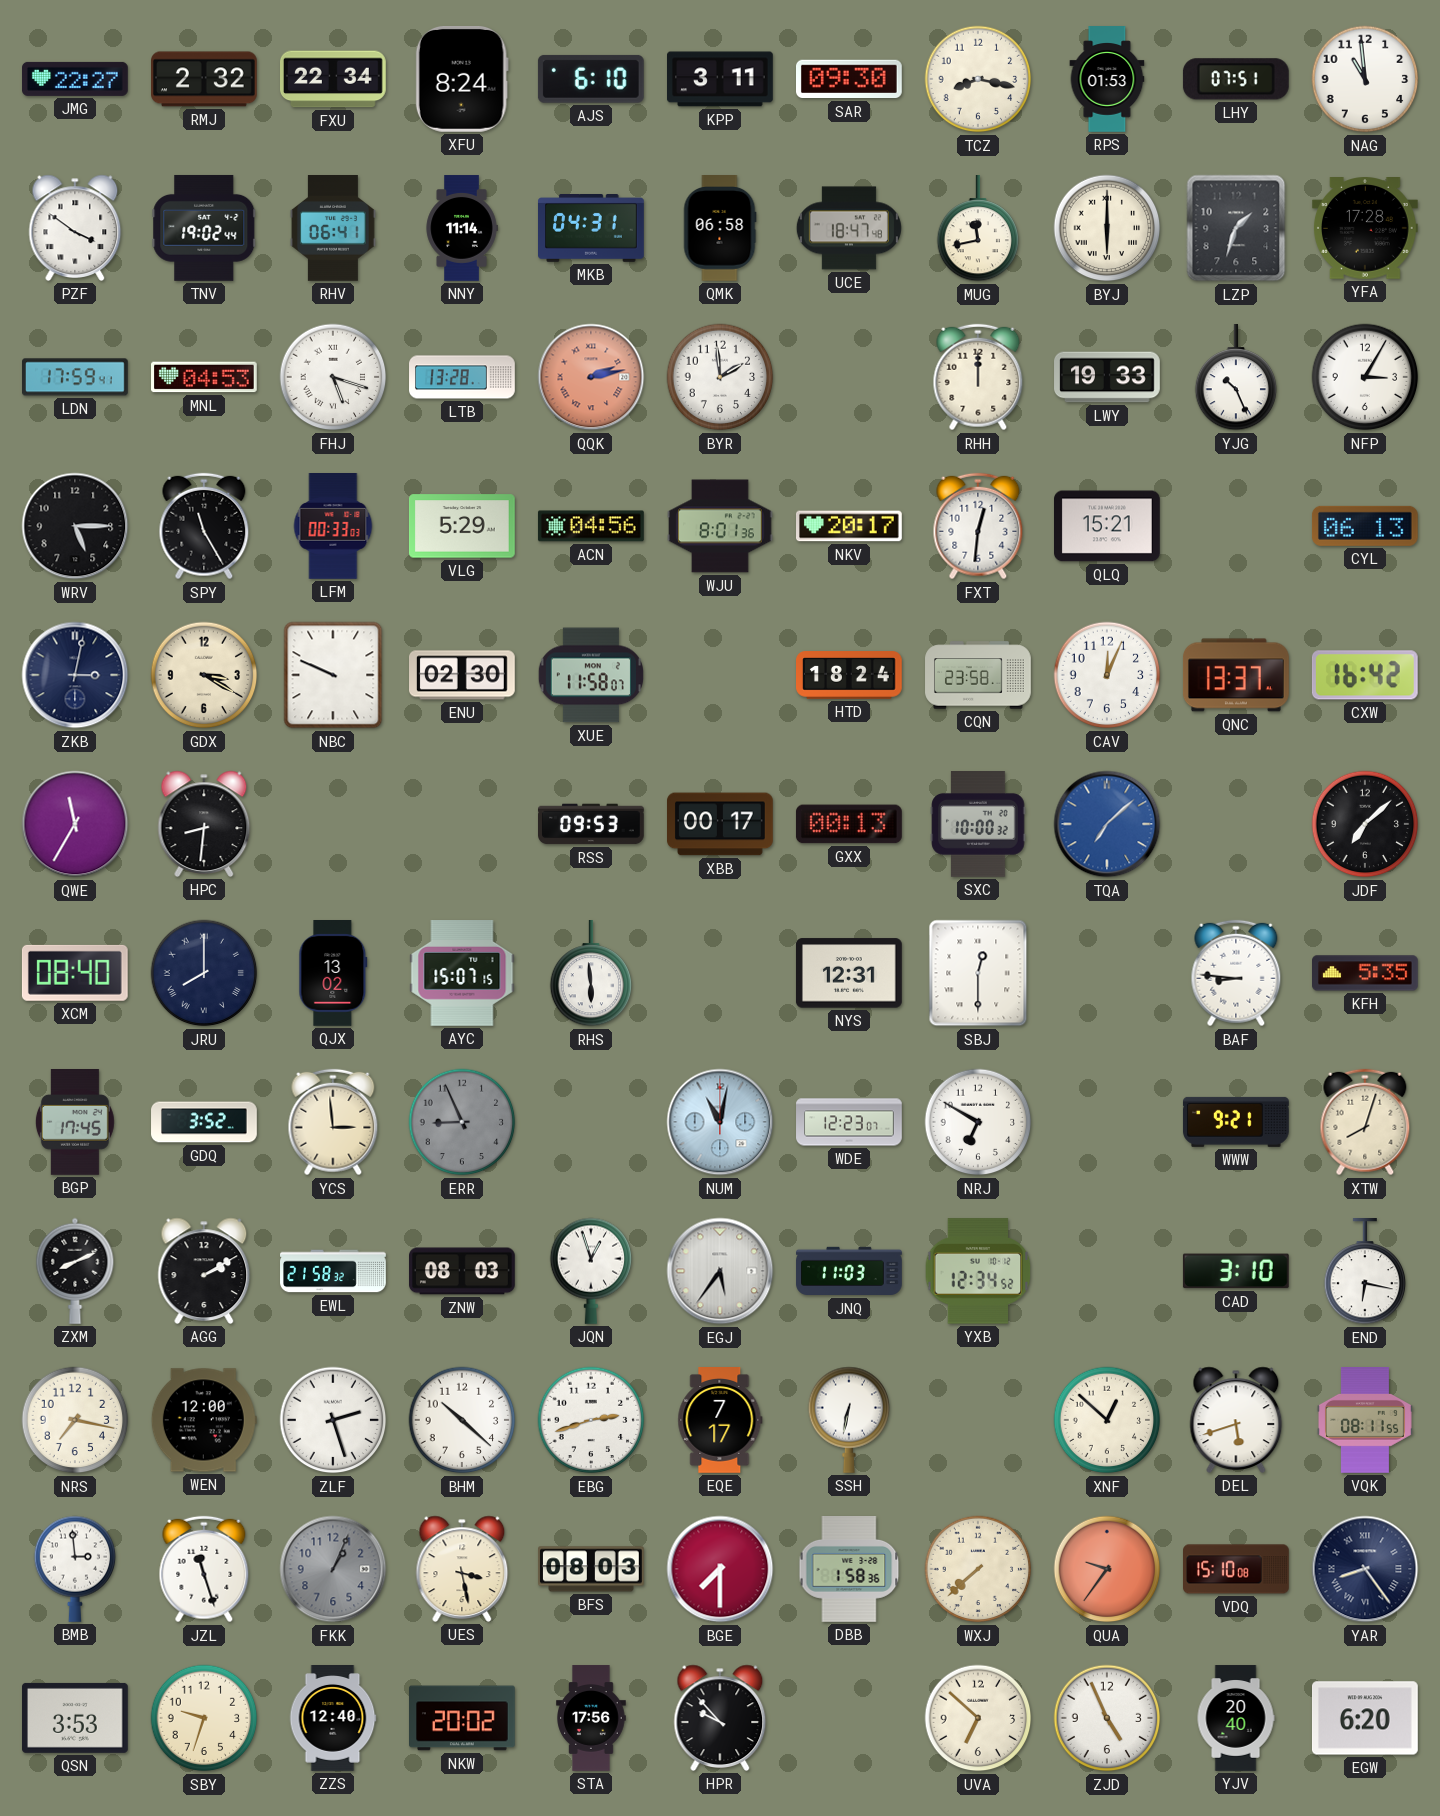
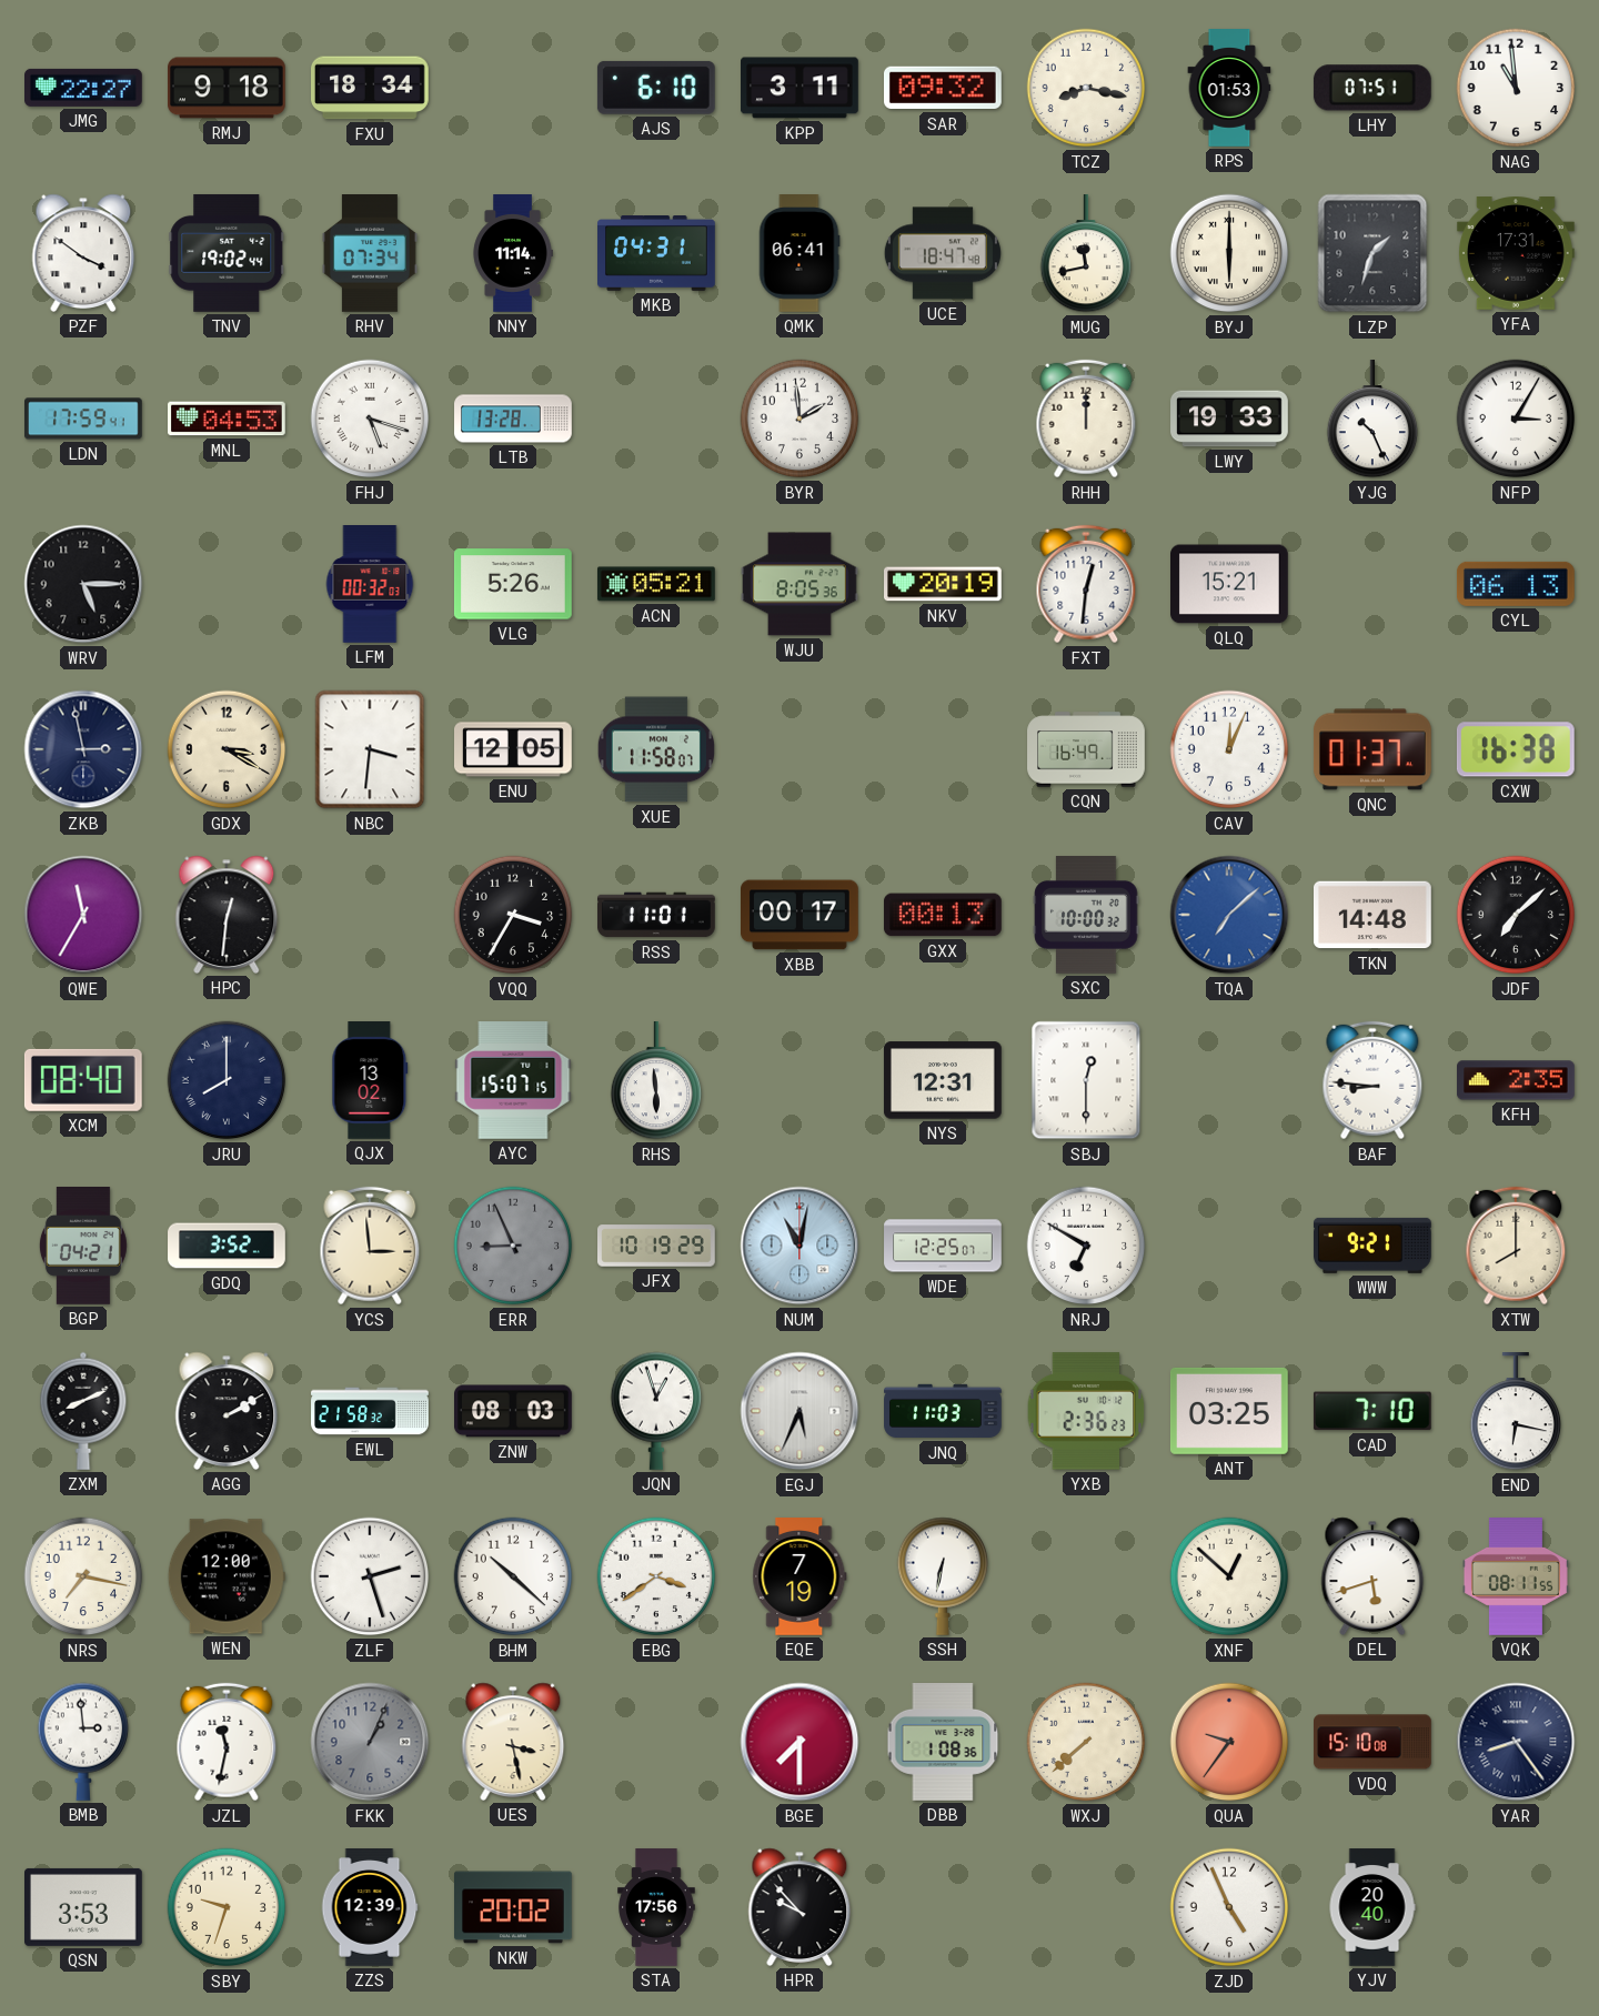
RMJ: 2:32 -> 9:18
FXU: 22:34 -> 18:34
XFU: 8:24 -> none
SAR: 09:30 -> 09:32
RHV: 06:41 -> 07:34
QMK: 06:58 -> 06:41
YFA: 17:28 -> 17:31
QQK: 2:13 -> none
SPY: 11:25 -> none
LFM: 00:33 -> 00:32
VLG: 5:29 -> 5:26
ACN: 04:56 -> 05:21
WJU: 8:01 -> 8:05
NKV: 20:17 -> 20:19
ZKB: 3:02 -> 2:58
NBC: 9:49 -> 3:31
ENU: 02:30 -> 12:05
HTD: 18:24 -> none
CQN: 23:58 -> 16:49
QNC: 13:37 -> 01:37
CXW: 16:42 -> 16:38
HPC: 8:31 -> 12:31
VQQ: none -> 3:35
RSS: 09:53 -> 11:01
TKN: none -> 14:48
KFH: 5:35 -> 2:35
BGP: 17:45 -> 04:21
JFX: none -> 10:19
WDE: 12:23 -> 12:25
XTW: 8:03 -> 8:00
EGJ: 5:36 -> 5:34
YXB: 12:34 -> 2:36
ANT: none -> 03:25
CAD: 3:10 -> 7:10
EBG: 2:42 -> 3:39
EQE: 7:17 -> 7:19
JZL: 11:27 -> 11:32
BFS: 08:03 -> none
DBB: 1:58 -> 1:08
ZZS: 12:40 -> 12:39
UVA: 6:52 -> none
EGW: 6:20 -> none
